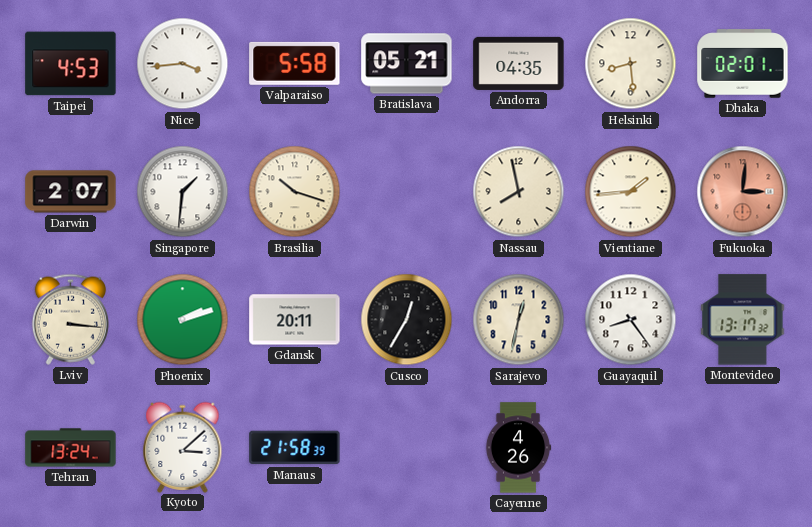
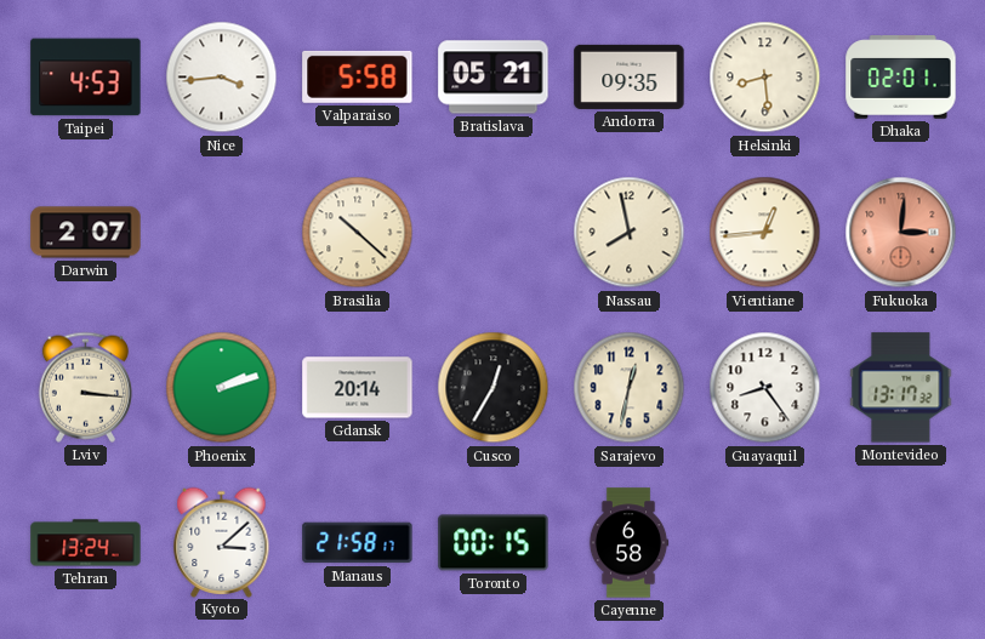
Andorra: 04:35 -> 09:35
Singapore: 1:31 -> none
Brasilia: 10:18 -> 10:22
Vientiane: 1:44 -> 12:44
Gdansk: 20:11 -> 20:14
Manaus: 21:58:39 -> 21:58:17
Toronto: none -> 00:15
Cayenne: 4:26 -> 6:58
